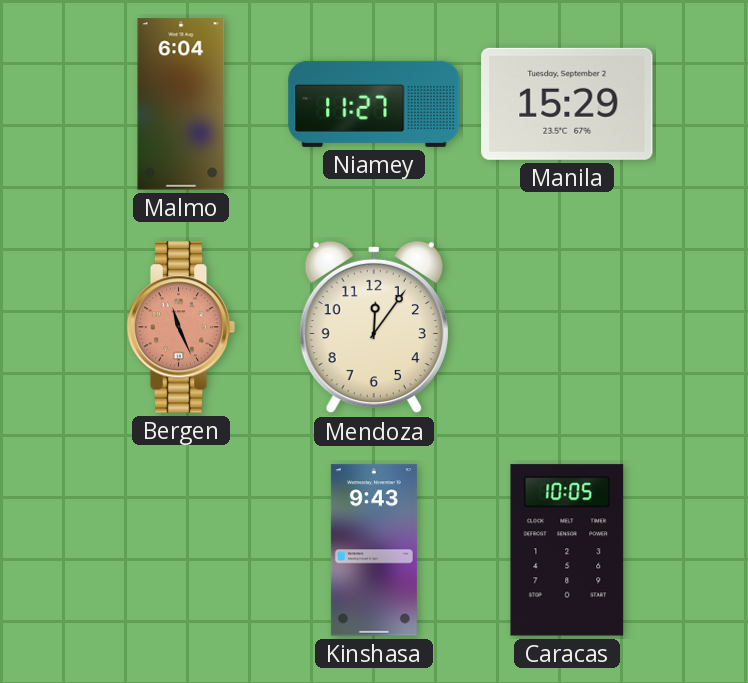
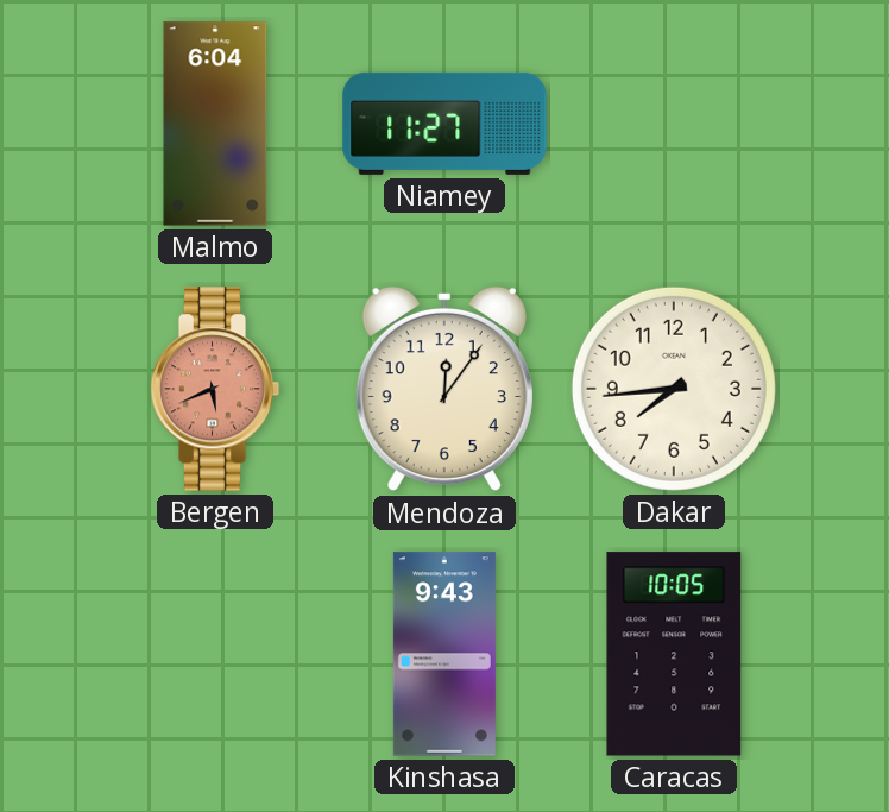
Manila: 15:29 -> none
Bergen: 11:26 -> 5:41
Dakar: none -> 7:44
